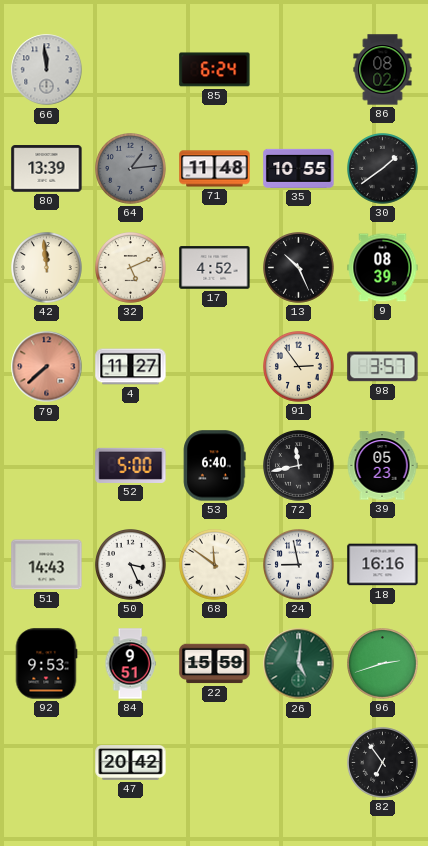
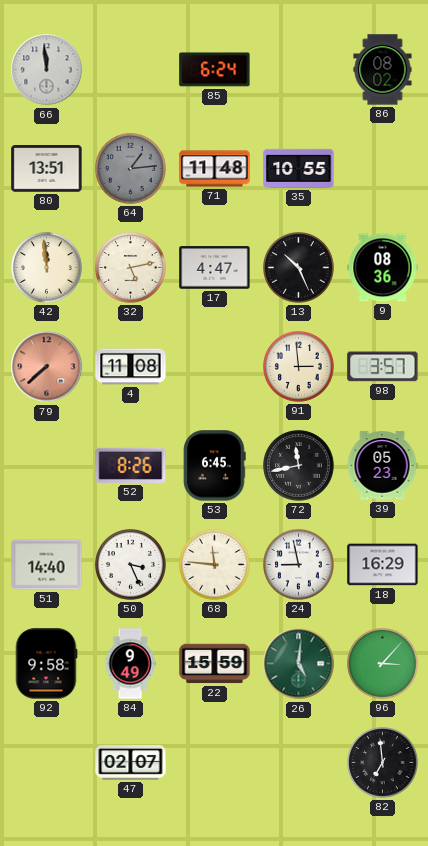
80: 13:39 -> 13:51
30: 1:39 -> none
32: 5:11 -> 5:13
17: 4:52 -> 4:47
9: 08:39 -> 08:36
4: 11:27 -> 11:08
91: 2:54 -> 2:59
52: 5:00 -> 8:26
53: 6:40 -> 6:45
51: 14:43 -> 14:40
68: 11:51 -> 11:46
18: 16:16 -> 16:29
92: 9:53 -> 9:58
84: 9:51 -> 9:49
96: 2:42 -> 3:07
47: 20:42 -> 02:07
82: 6:54 -> 6:59
